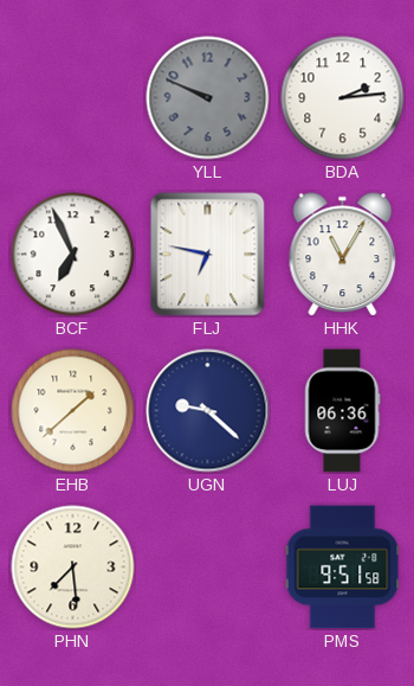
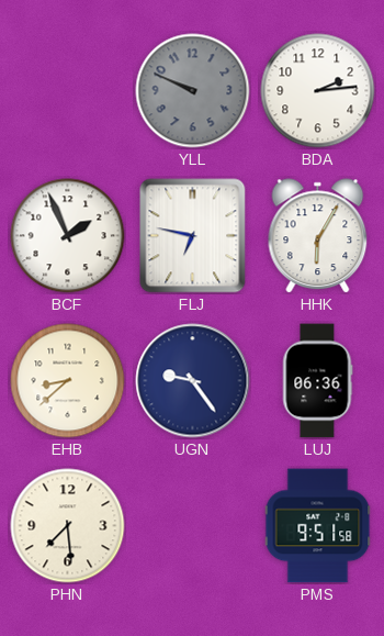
BCF: 6:56 -> 1:56
HHK: 11:05 -> 6:05
EHB: 1:38 -> 8:38
UGN: 9:22 -> 9:24
